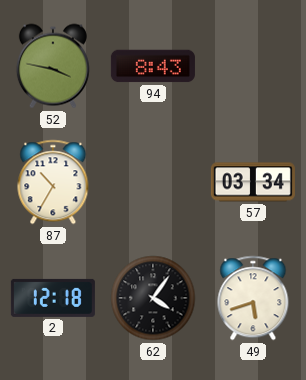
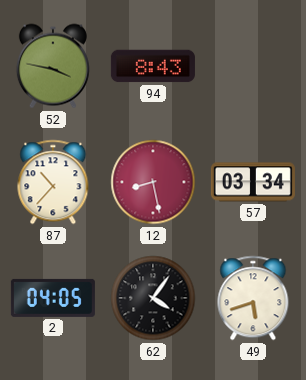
87: 10:35 -> 10:37
12: none -> 8:28
2: 12:18 -> 04:05
